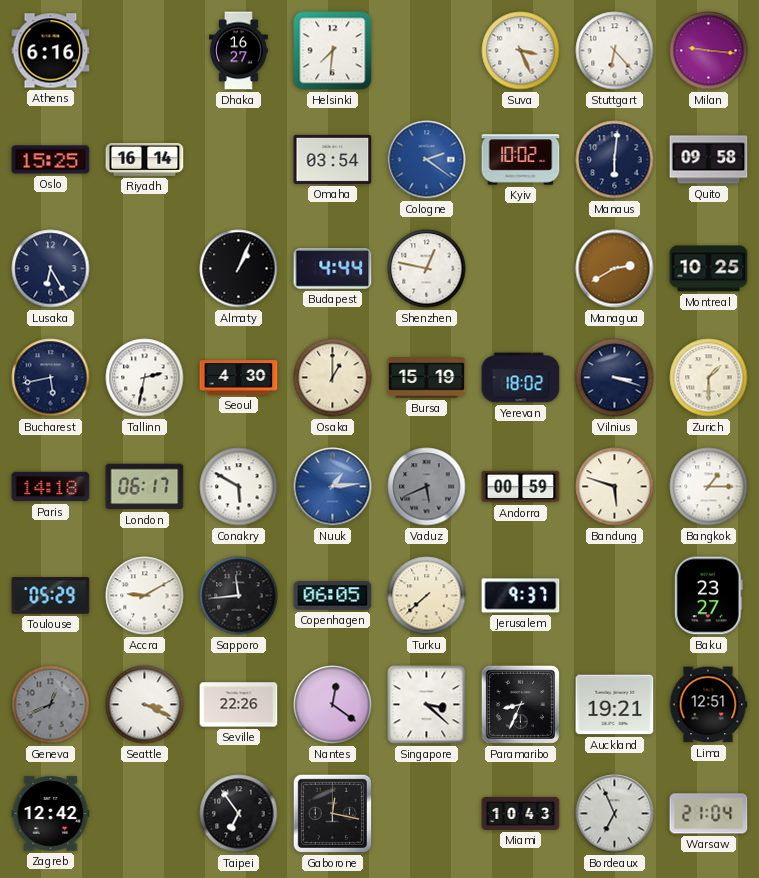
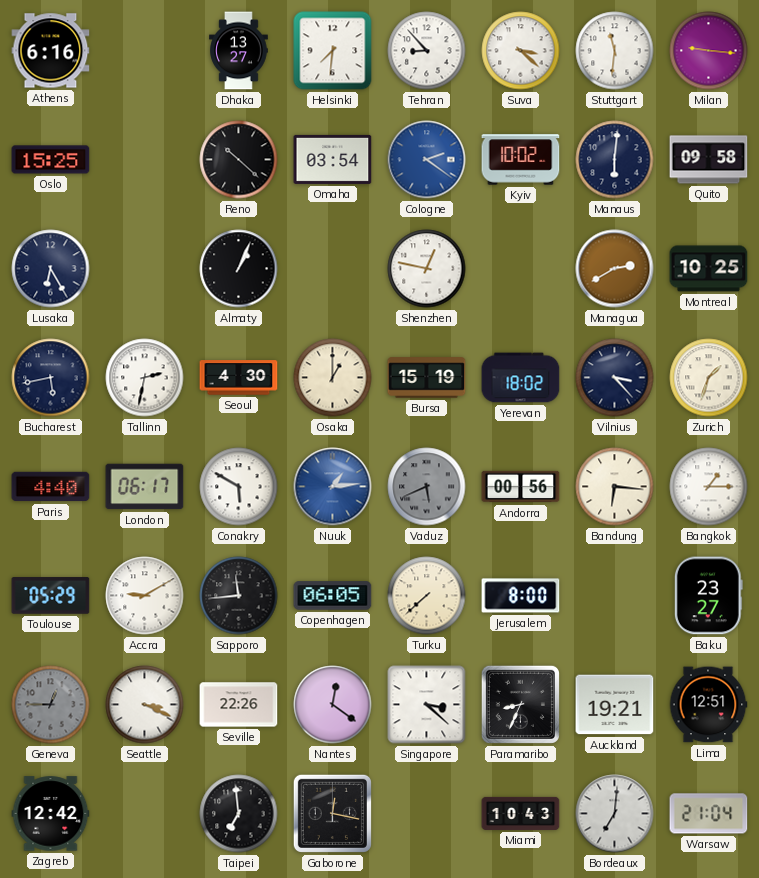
Dhaka: 16:27 -> 13:27
Tehran: none -> 8:53
Suva: 3:26 -> 3:22
Stuttgart: 6:23 -> 11:31
Riyadh: 16:14 -> none
Reno: none -> 10:22
Budapest: 4:44 -> none
Vilnius: 3:18 -> 3:23
Zurich: 1:30 -> 1:33
Paris: 14:18 -> 4:40
Andorra: 00:59 -> 00:56
Bandung: 5:48 -> 6:16
Jerusalem: 9:37 -> 8:00
Geneva: 12:41 -> 12:45
Taipei: 6:54 -> 6:59
Bordeaux: 6:56 -> 7:01
